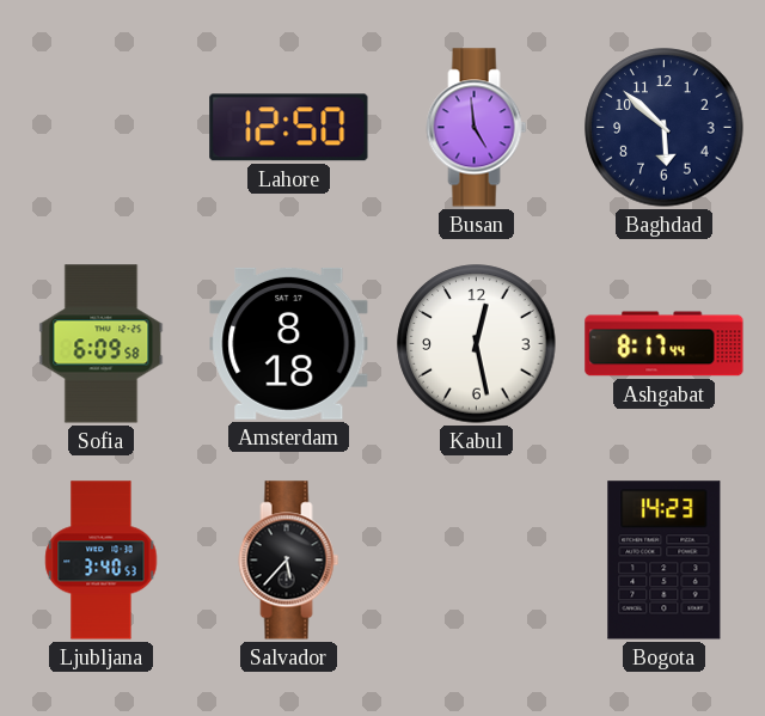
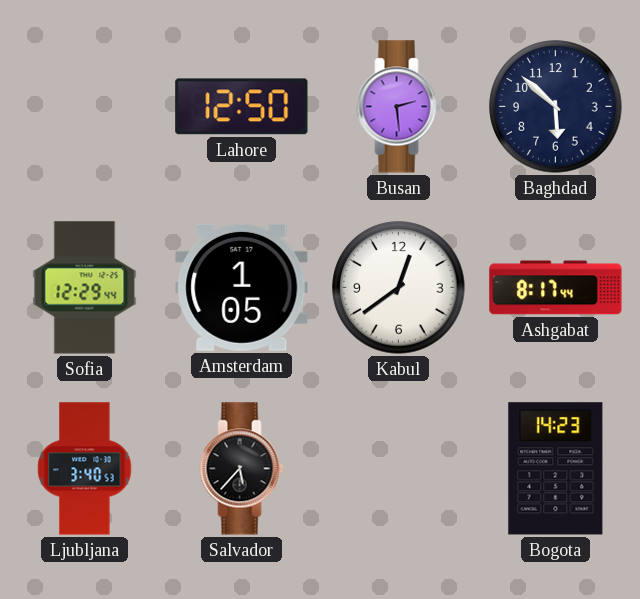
Busan: 4:59 -> 2:29
Sofia: 6:09 -> 12:29
Amsterdam: 8:18 -> 1:05
Kabul: 12:28 -> 12:39
